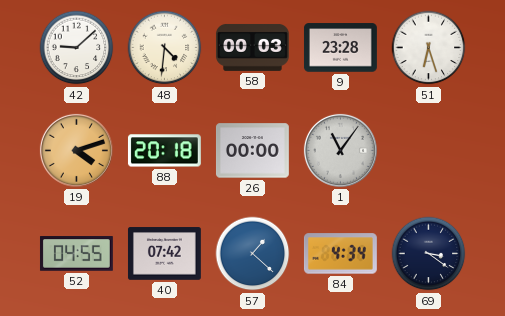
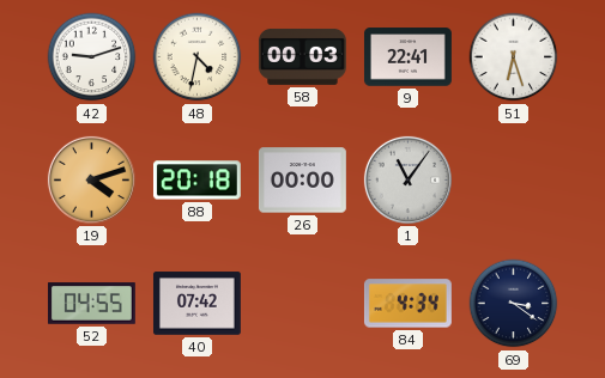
42: 9:08 -> 9:12
48: 4:31 -> 4:32
9: 23:28 -> 22:41
57: 1:22 -> none
